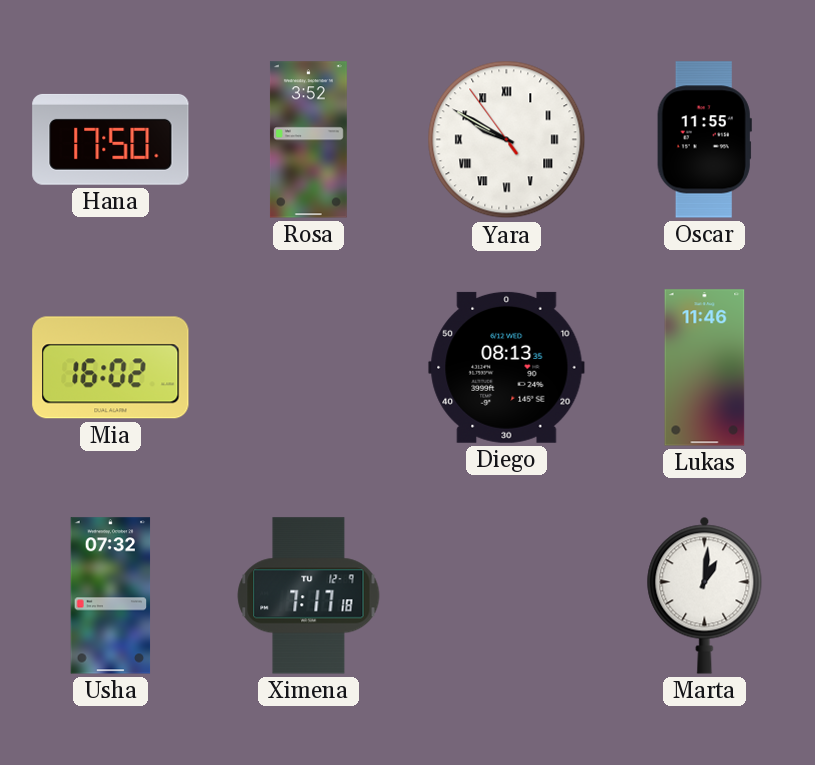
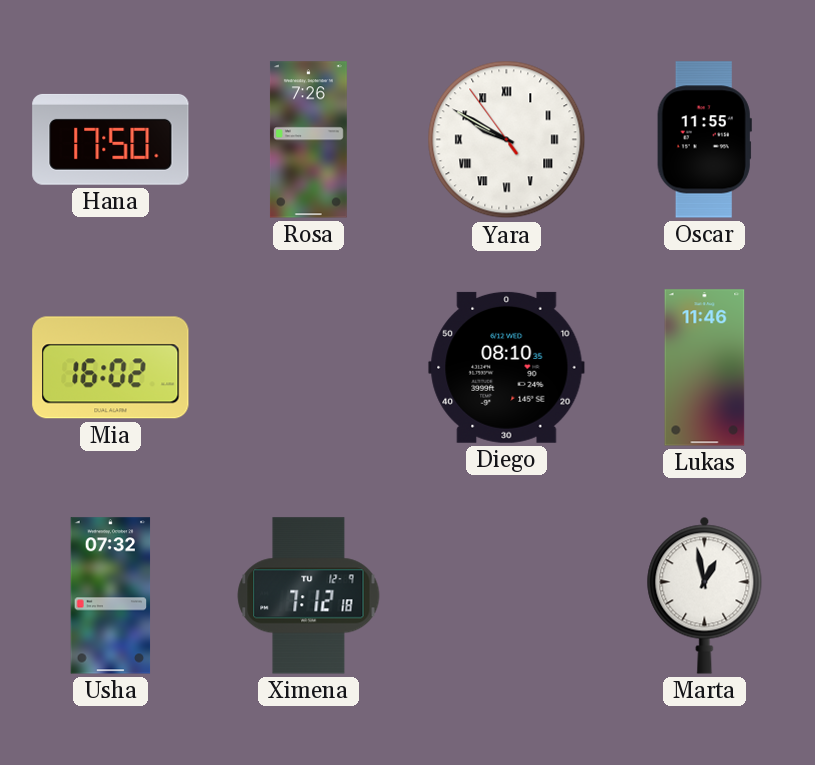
Rosa: 3:52 -> 7:26
Diego: 08:13 -> 08:10
Ximena: 7:17 -> 7:12
Marta: 1:01 -> 12:58
